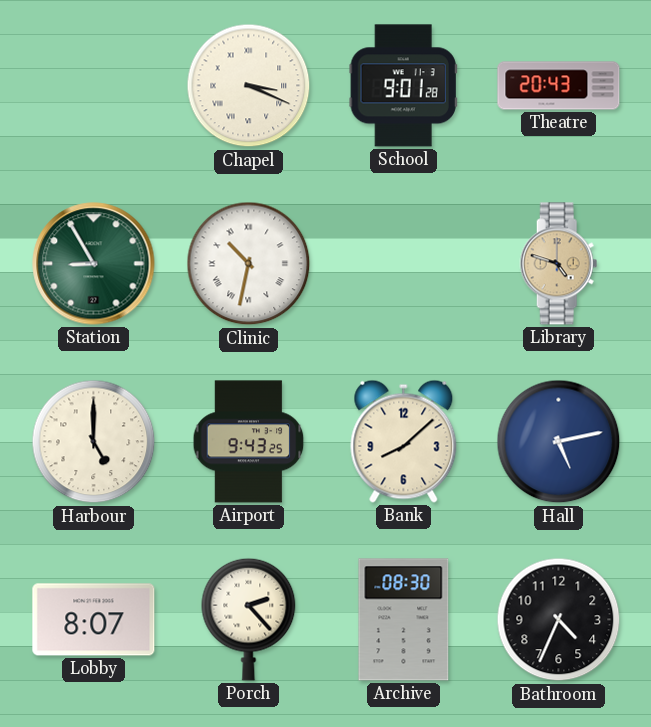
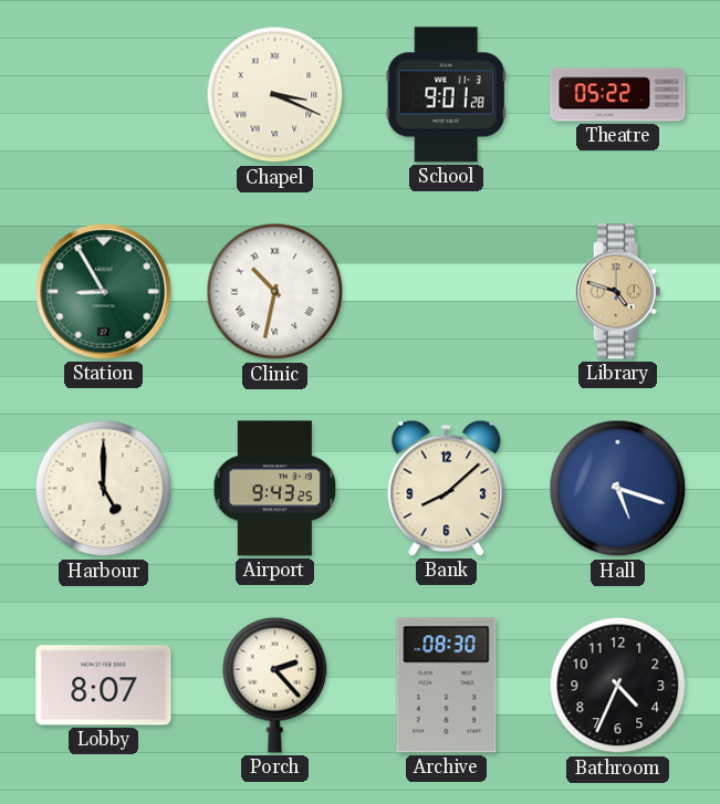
Theatre: 20:43 -> 05:22
Hall: 5:13 -> 5:18
